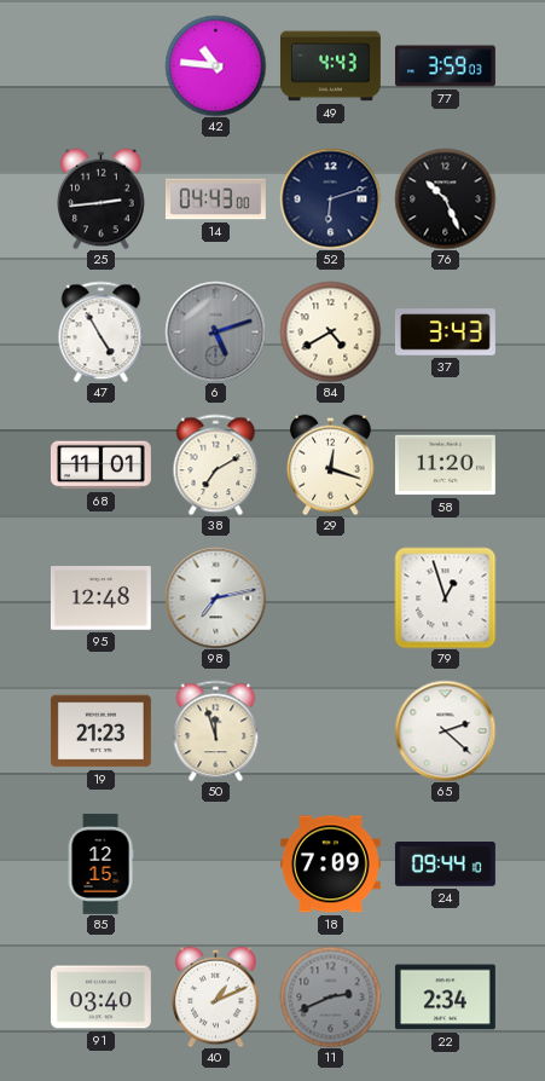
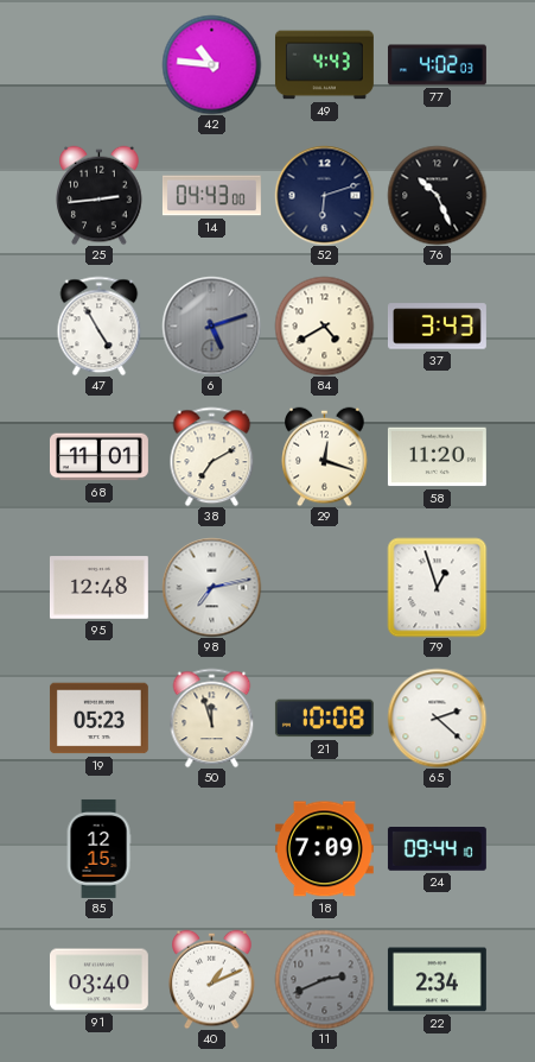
77: 3:59 -> 4:02
19: 21:23 -> 05:23
21: none -> 10:08
